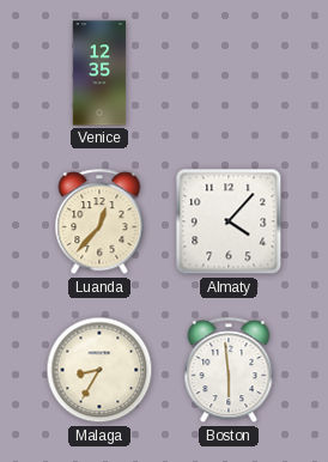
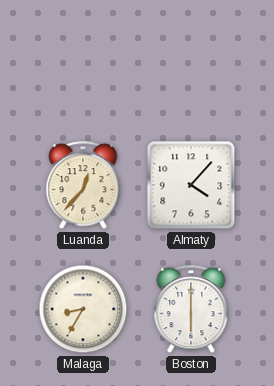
Venice: 12:35 -> none
Boston: 5:59 -> 6:00
